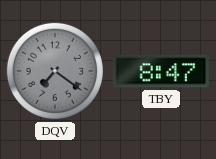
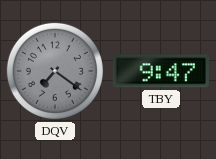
TBY: 8:47 -> 9:47
